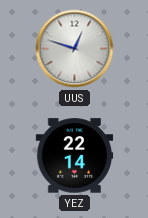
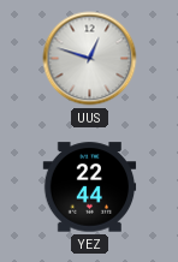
YEZ: 22:14 -> 22:44
